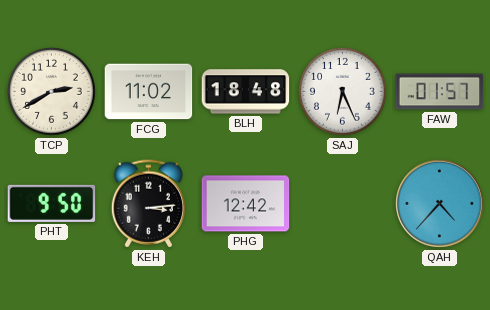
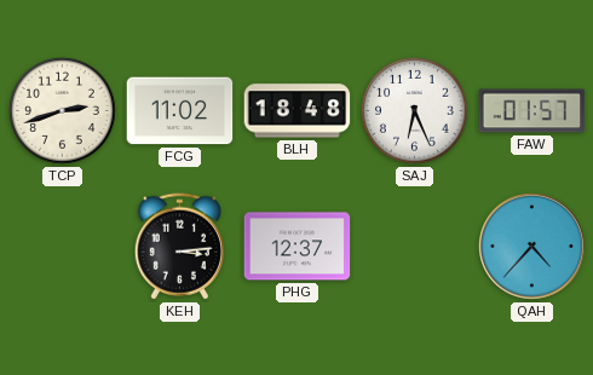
TCP: 2:40 -> 2:42
PHT: 9:50 -> none
PHG: 12:42 -> 12:37
